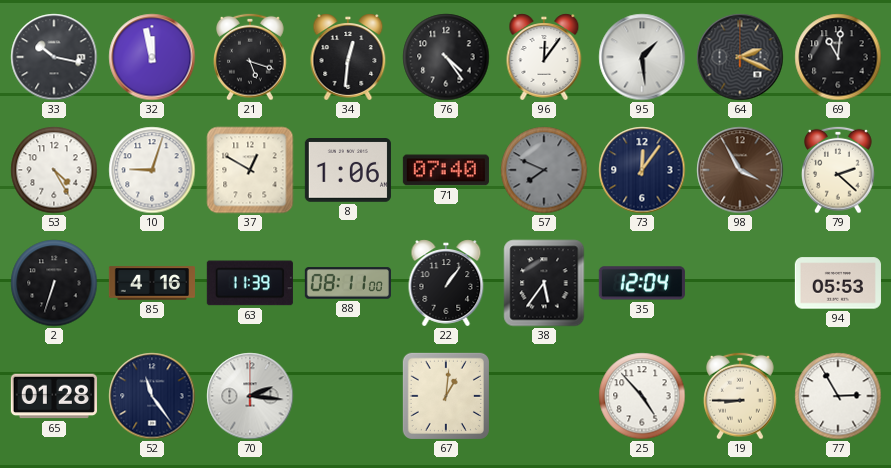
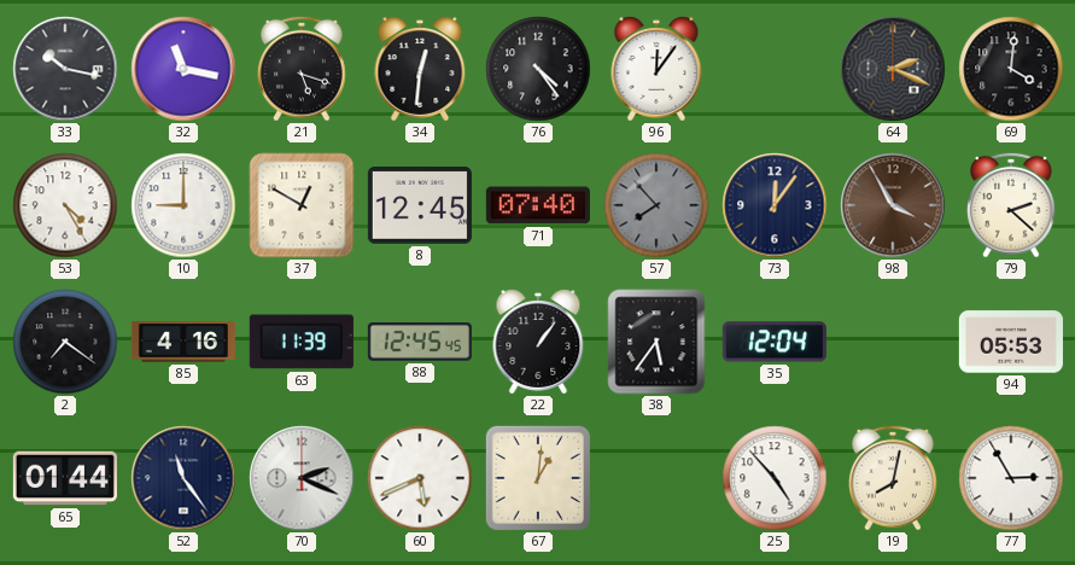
32: 11:58 -> 11:17
95: 1:29 -> none
69: 11:01 -> 4:01
10: 9:03 -> 9:00
8: 1:06 -> 12:45
57: 7:49 -> 7:53
2: 6:33 -> 7:21
88: 08:11 -> 12:45
65: 01:28 -> 01:44
70: 2:16 -> 2:19
60: none -> 5:41
19: 8:45 -> 8:02
